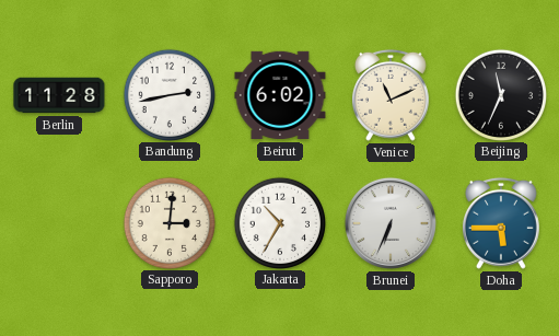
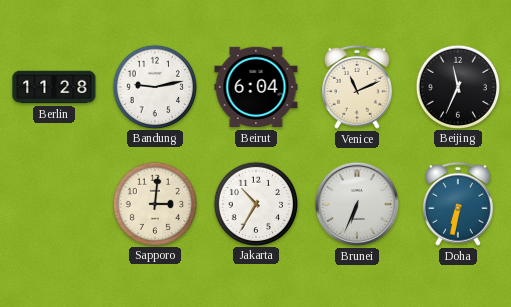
Bandung: 2:43 -> 9:13
Beirut: 6:02 -> 6:04
Doha: 5:45 -> 6:32
